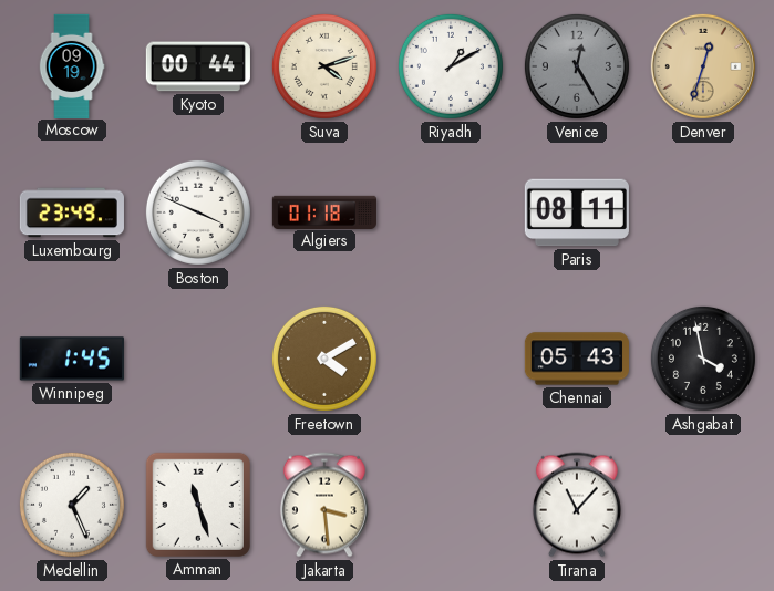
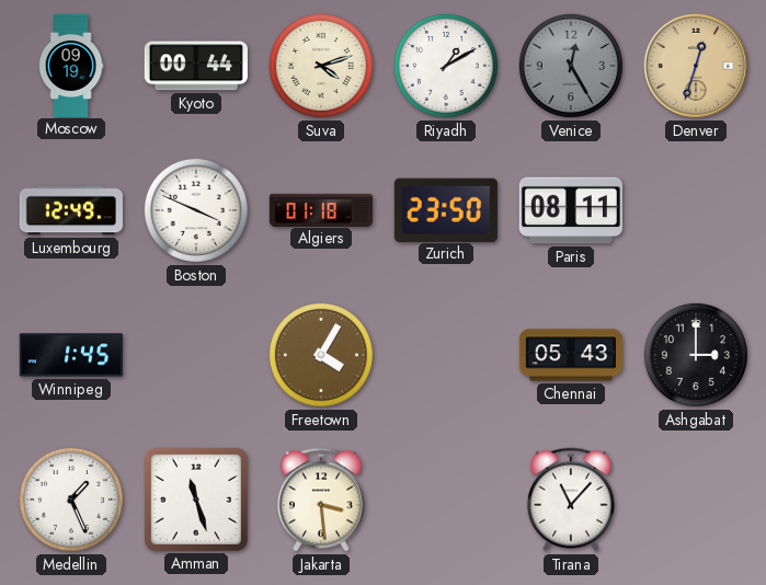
Luxembourg: 23:49 -> 12:49
Zurich: none -> 23:50
Freetown: 4:10 -> 4:05
Ashgabat: 3:58 -> 3:00
